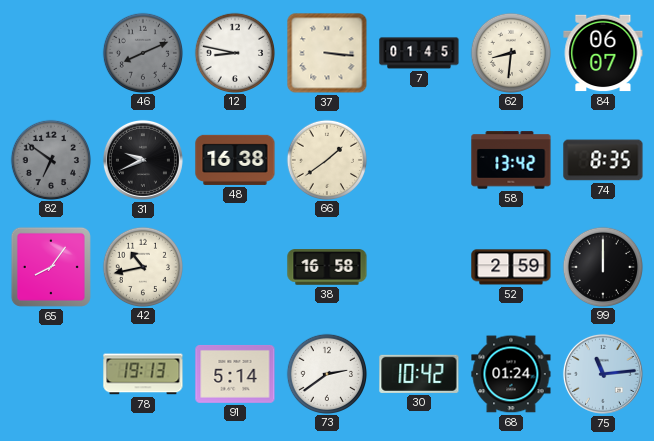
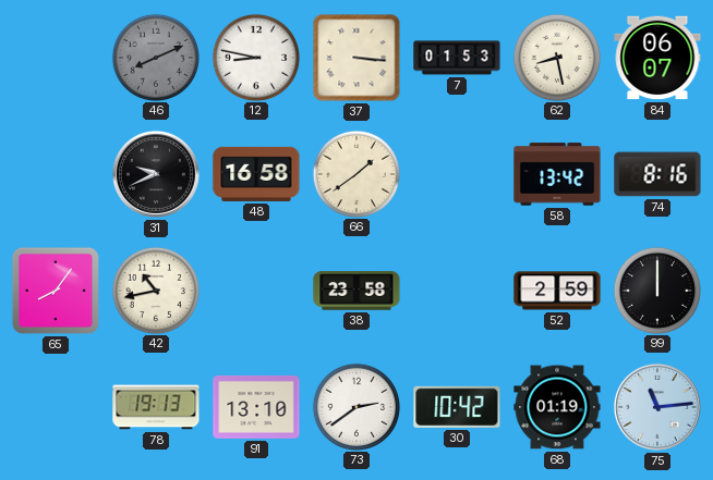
7: 01:45 -> 01:53
62: 8:31 -> 8:28
82: 6:51 -> none
48: 16:38 -> 16:58
74: 8:35 -> 8:16
38: 16:58 -> 23:58
91: 5:14 -> 13:10
68: 01:24 -> 01:19
